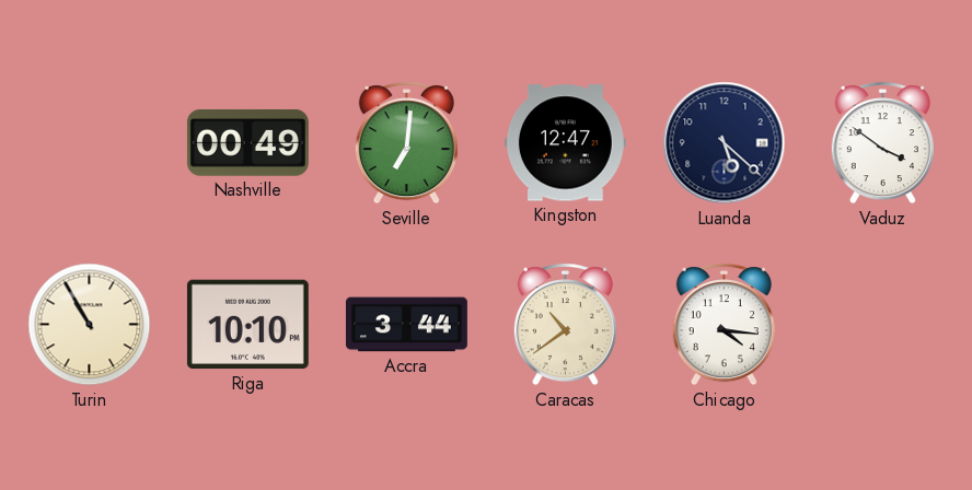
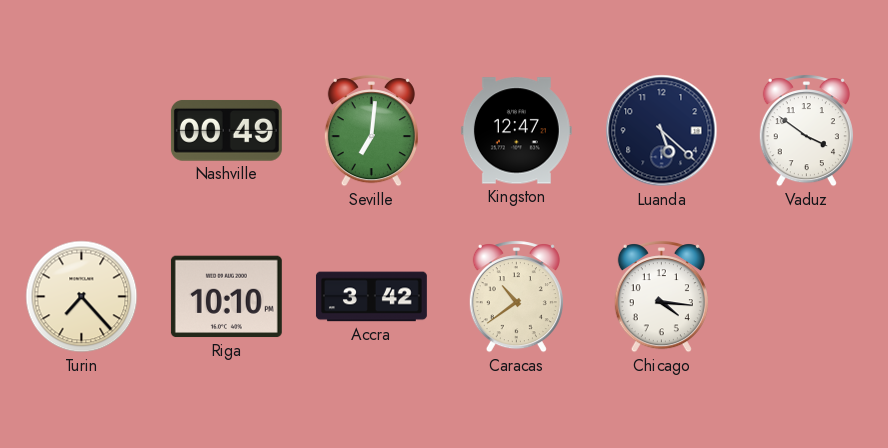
Turin: 10:55 -> 7:23
Accra: 3:44 -> 3:42
